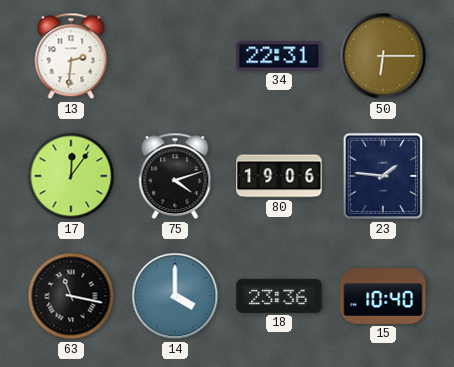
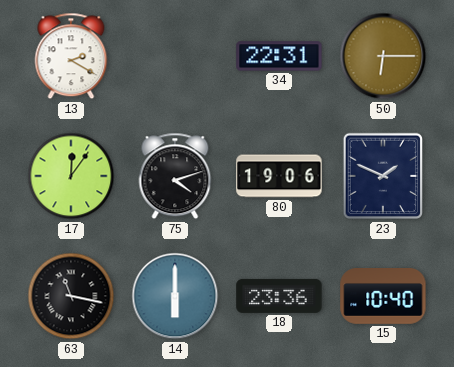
13: 2:31 -> 2:20
23: 1:46 -> 1:49
14: 4:00 -> 6:00
